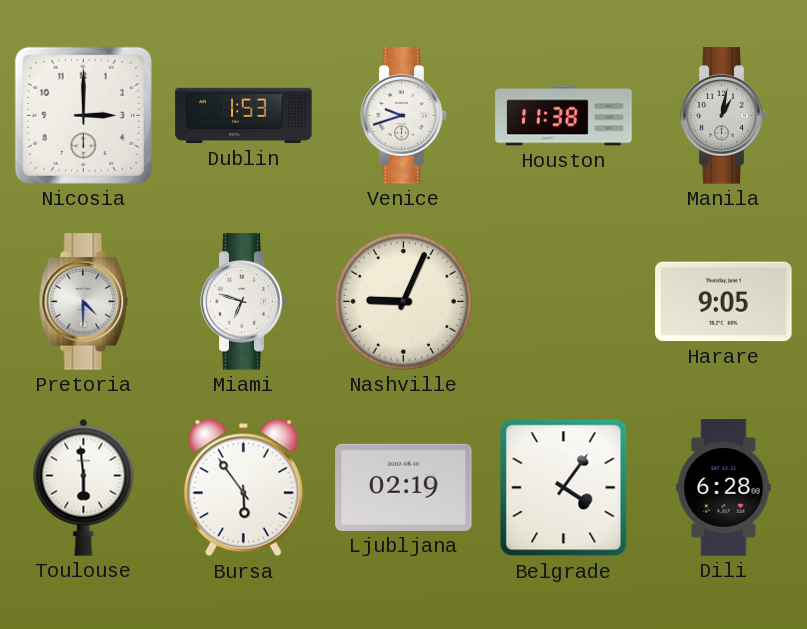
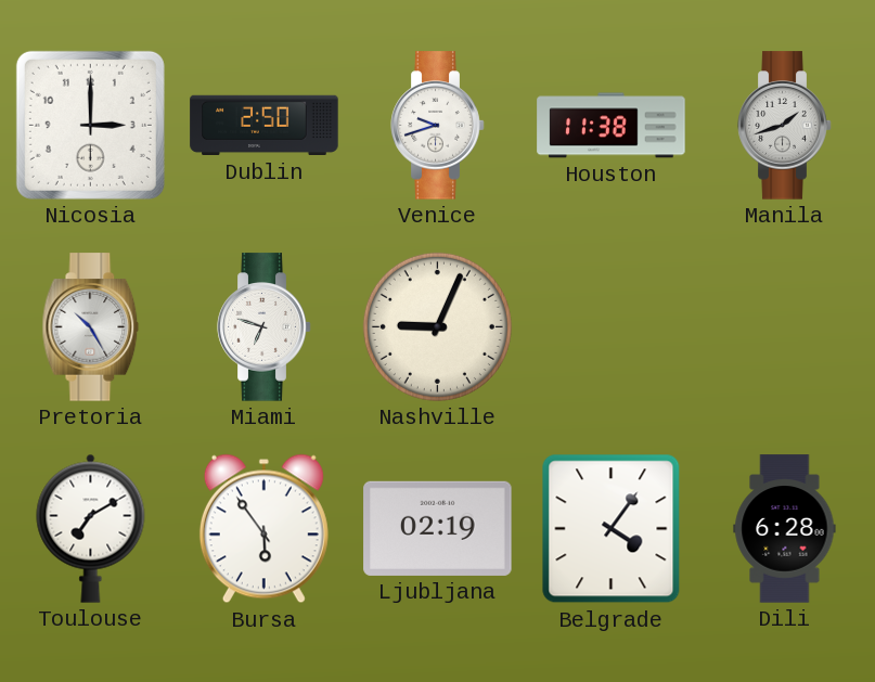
Dublin: 1:53 -> 2:50
Manila: 1:02 -> 1:42
Pretoria: 4:30 -> 10:25
Harare: 9:05 -> none
Toulouse: 5:59 -> 7:10
